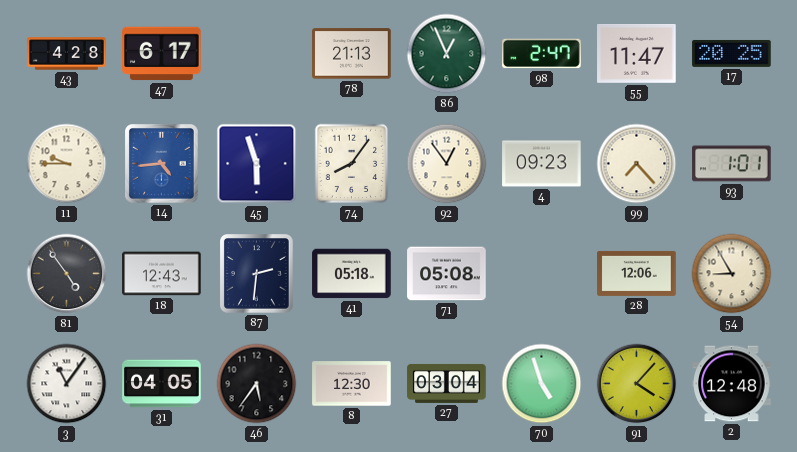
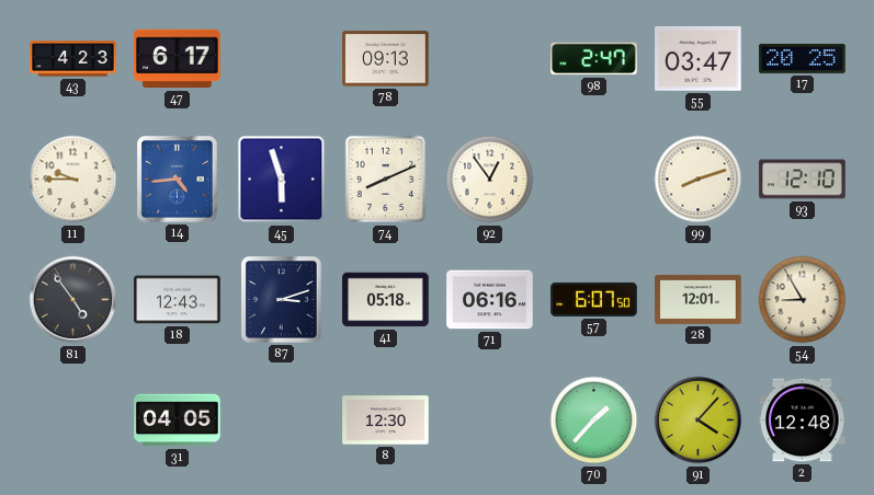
43: 4:28 -> 4:23
78: 21:13 -> 09:13
86: 12:56 -> none
55: 11:47 -> 03:47
74: 8:06 -> 8:11
4: 09:23 -> none
99: 7:23 -> 8:12
93: 1:01 -> 12:10
87: 2:31 -> 3:12
71: 05:08 -> 06:16
57: none -> 6:07
28: 12:06 -> 12:01
3: 11:06 -> none
46: 5:36 -> none
27: 03:04 -> none
70: 4:57 -> 1:37
